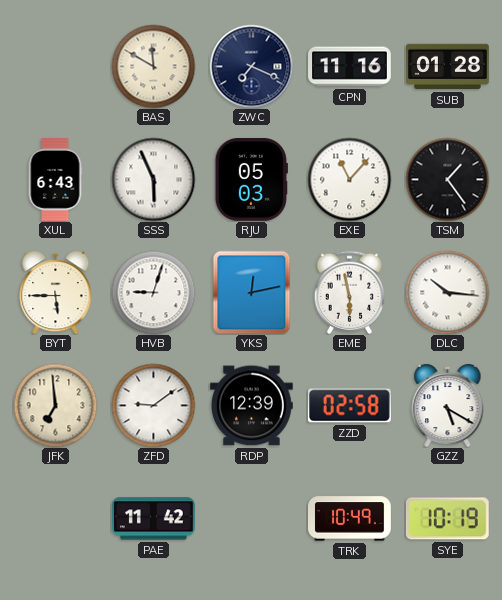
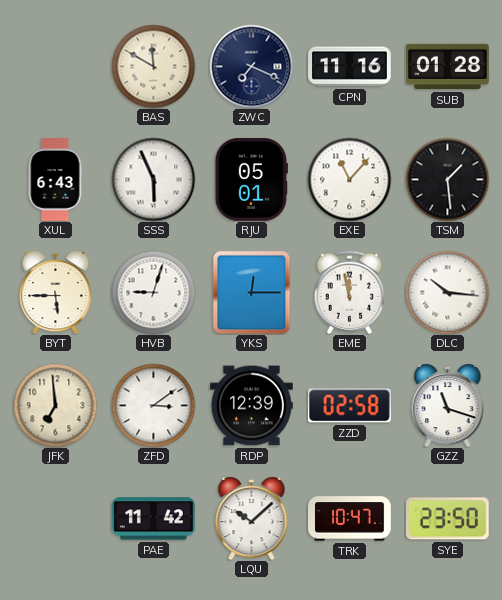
RJU: 05:03 -> 05:01
TSM: 1:24 -> 1:29
YKS: 12:13 -> 12:15
EME: 5:58 -> 11:58
ZFD: 9:09 -> 3:09
GZZ: 5:20 -> 11:18
LQU: none -> 10:08
TRK: 10:49 -> 10:47
SYE: 10:19 -> 23:50
